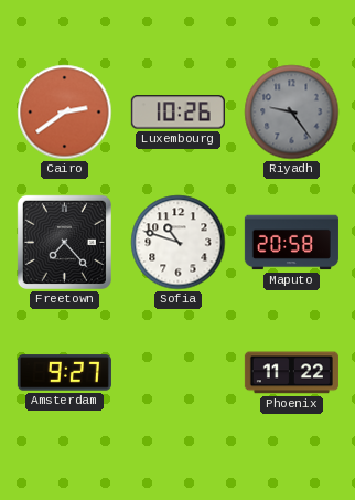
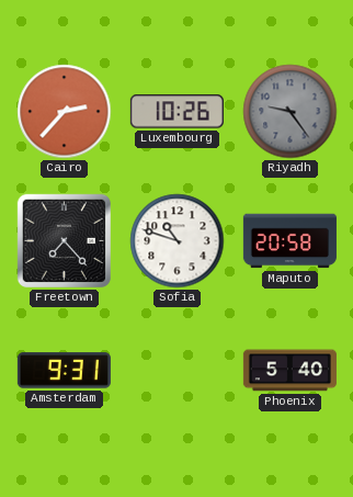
Cairo: 2:39 -> 2:37
Amsterdam: 9:27 -> 9:31
Phoenix: 11:22 -> 5:40
